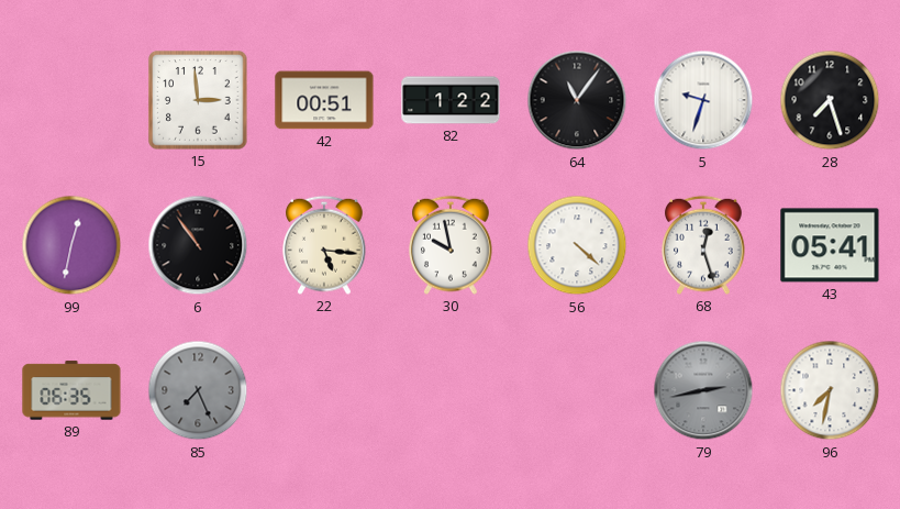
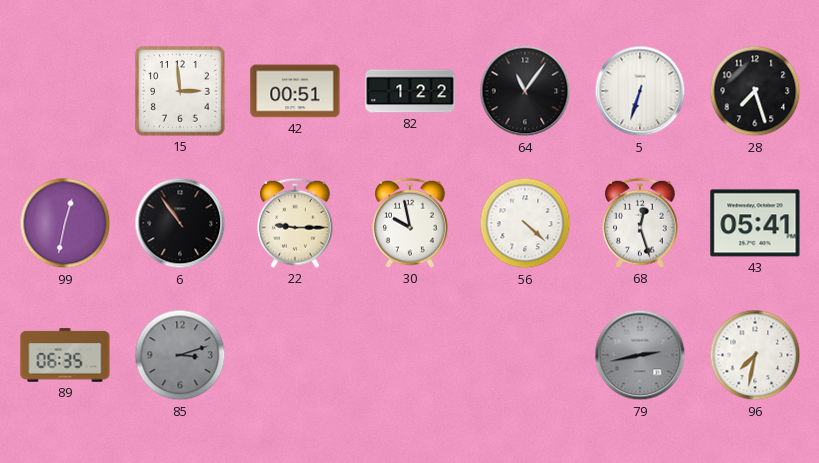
5: 9:33 -> 6:33
22: 5:16 -> 9:15
85: 7:26 -> 3:12
